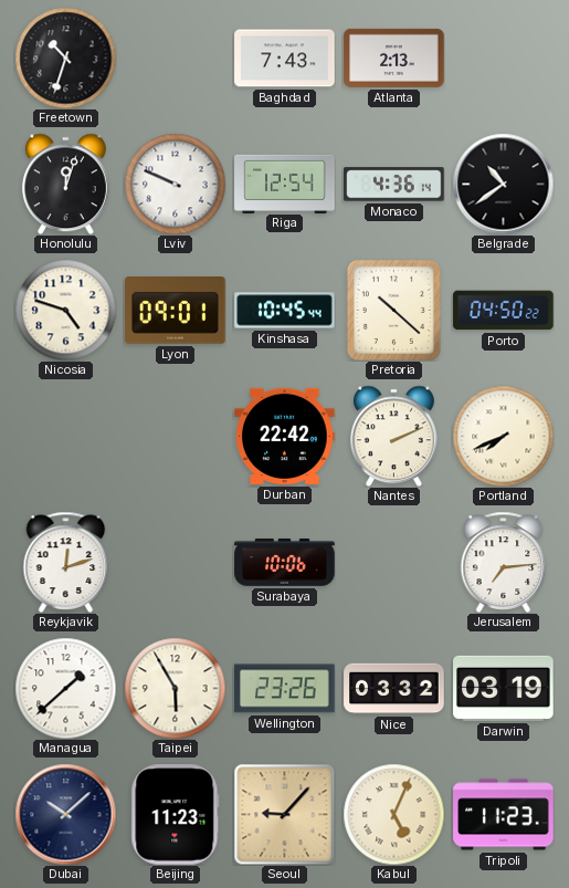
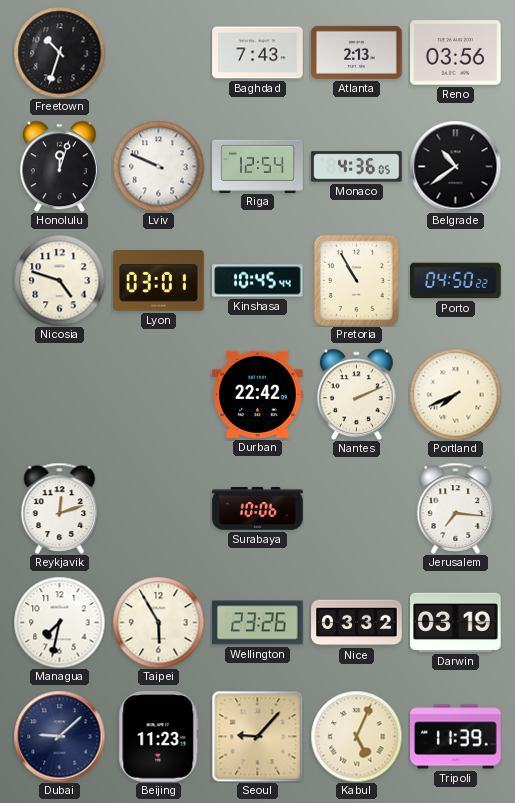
Reno: none -> 03:56
Monaco: 4:36:14 -> 4:36:05
Lyon: 09:01 -> 03:01
Pretoria: 10:22 -> 10:55
Jerusalem: 7:14 -> 7:16
Managua: 1:38 -> 7:32
Dubai: 10:08 -> 9:08
Tripoli: 11:23 -> 11:39
